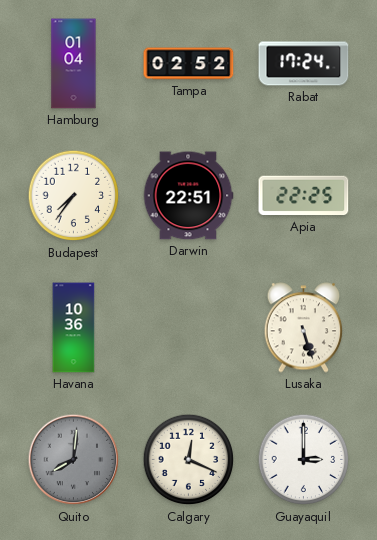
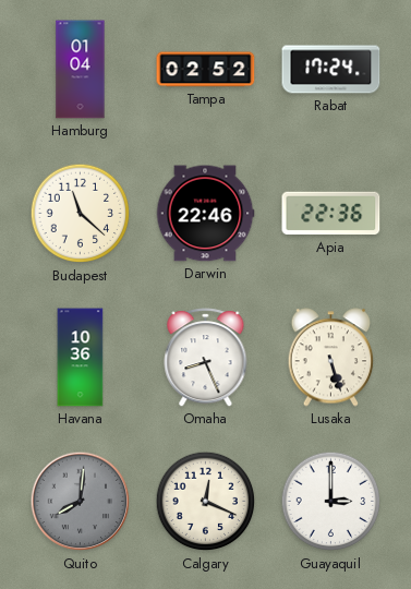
Budapest: 7:36 -> 11:22
Darwin: 22:51 -> 22:46
Apia: 22:25 -> 22:36
Omaha: none -> 8:26
